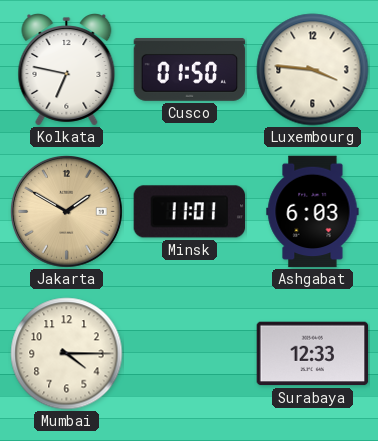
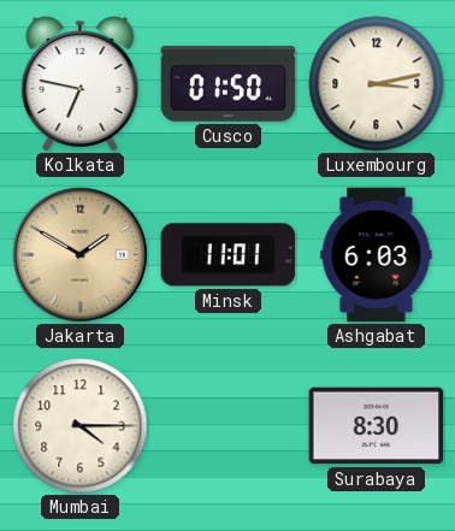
Luxembourg: 3:46 -> 3:13
Surabaya: 12:33 -> 8:30
